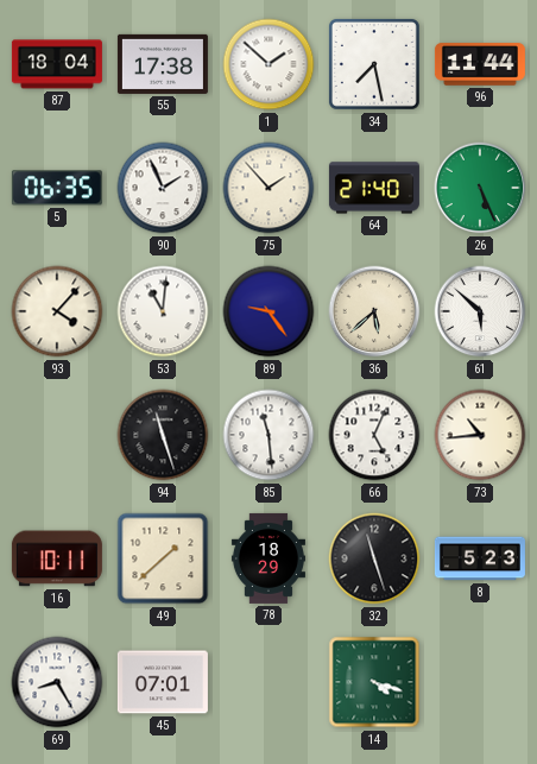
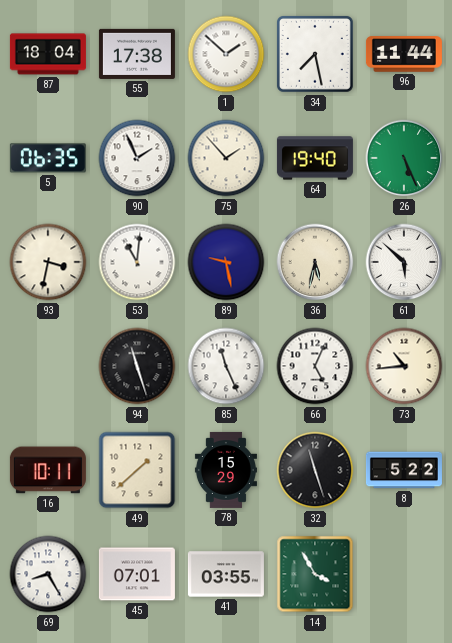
64: 21:40 -> 19:40
93: 4:07 -> 3:32
89: 9:24 -> 9:28
36: 5:38 -> 5:32
85: 11:29 -> 11:26
78: 18:29 -> 15:29
8: 5:23 -> 5:22
41: none -> 03:55
14: 4:18 -> 3:55
